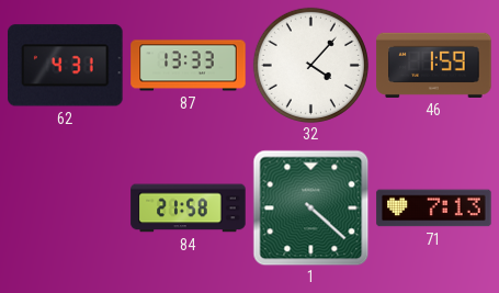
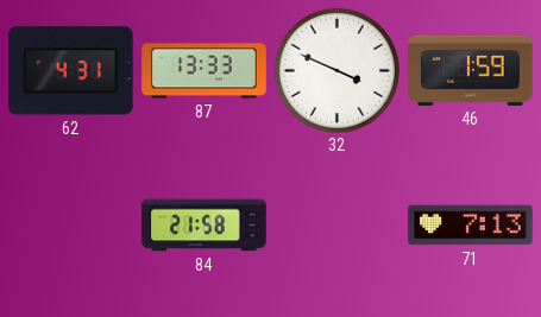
32: 4:07 -> 3:49
1: 4:22 -> none
